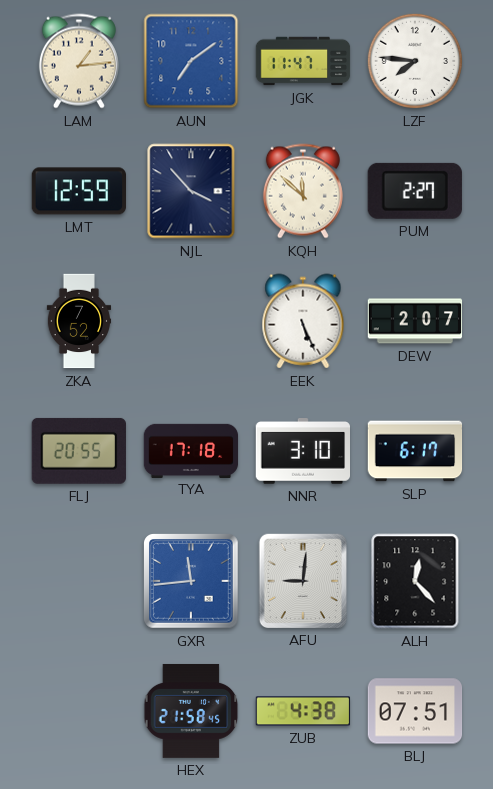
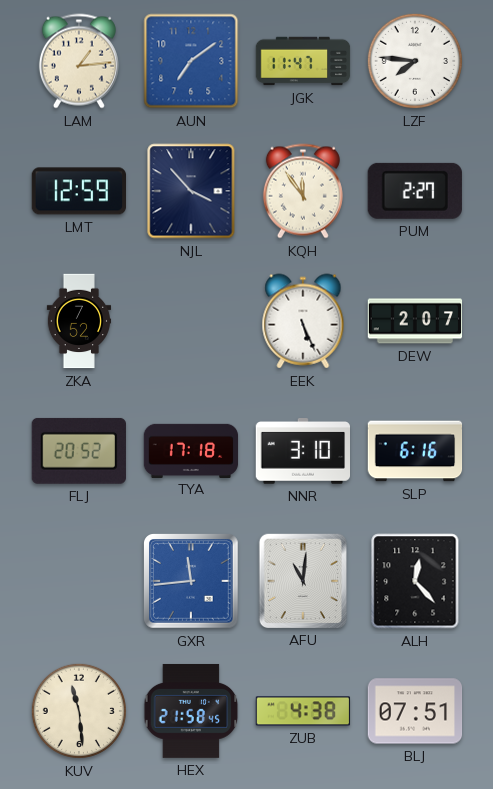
KQH: 11:52 -> 11:54
FLJ: 20:55 -> 20:52
SLP: 6:17 -> 6:16
AFU: 9:01 -> 11:01
KUV: none -> 11:29
